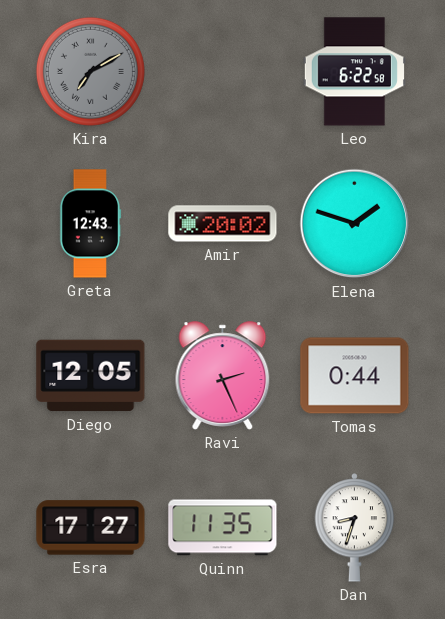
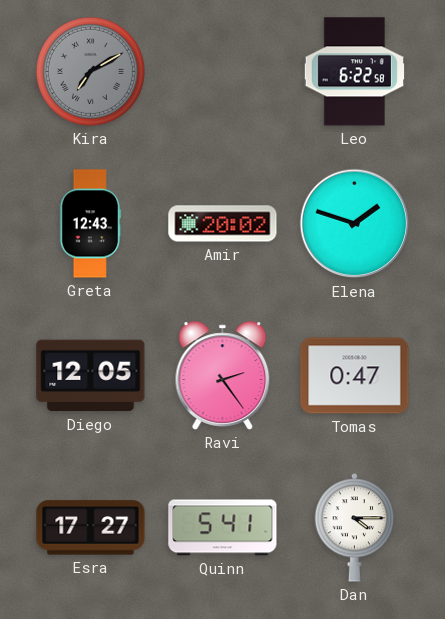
Ravi: 2:26 -> 2:24
Tomas: 0:44 -> 0:47
Quinn: 11:35 -> 5:41
Dan: 8:33 -> 4:15
